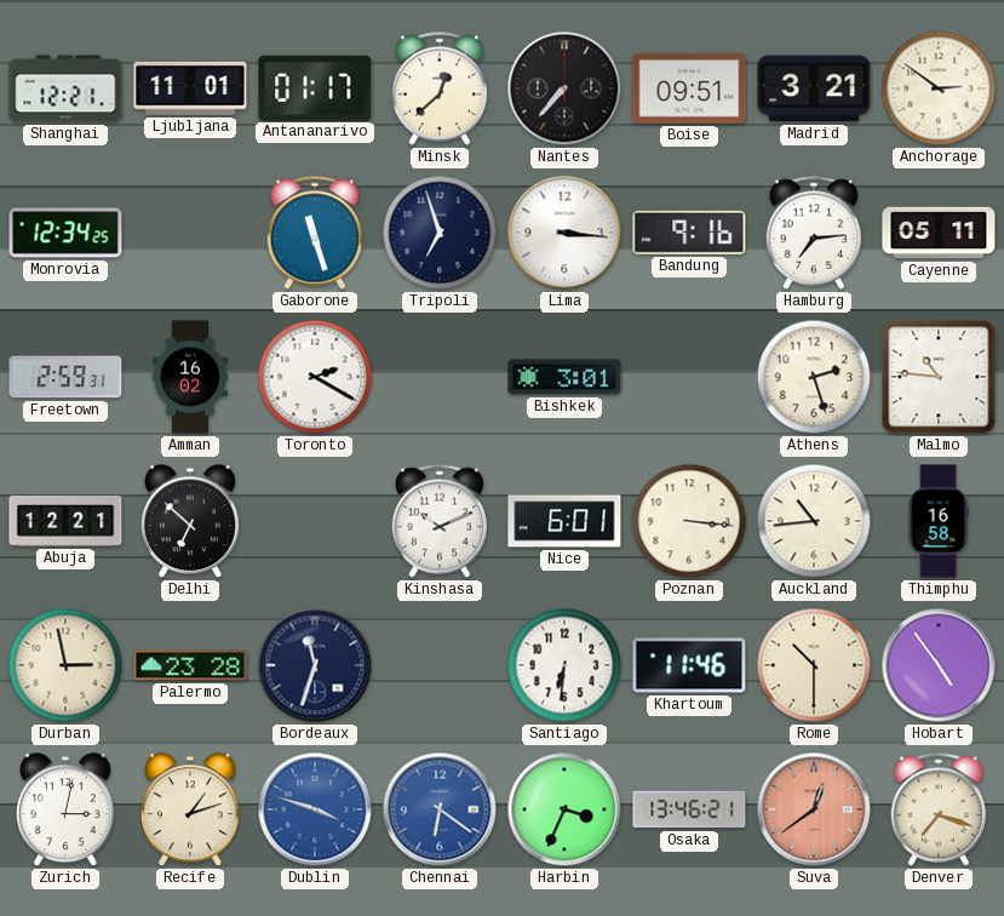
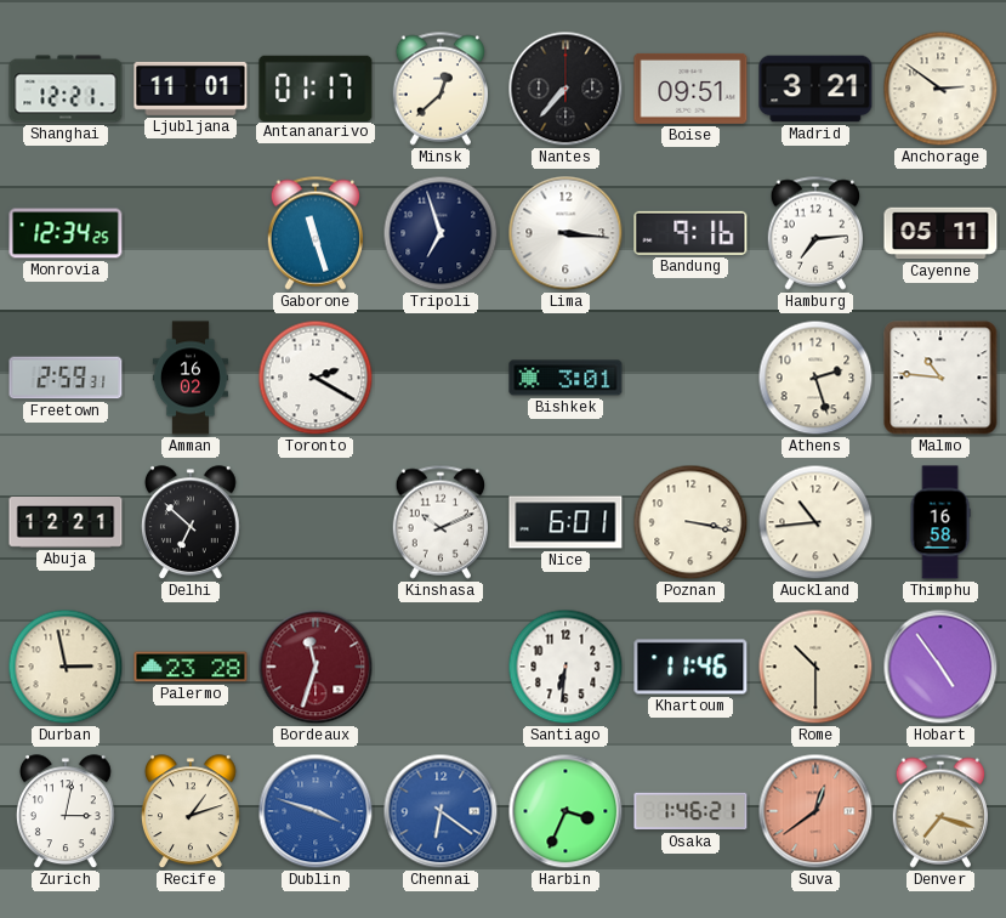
Poznan: 3:16 -> 3:17
Bordeaux dial: navy -> burgundy
Osaka: 13:46 -> 1:46
